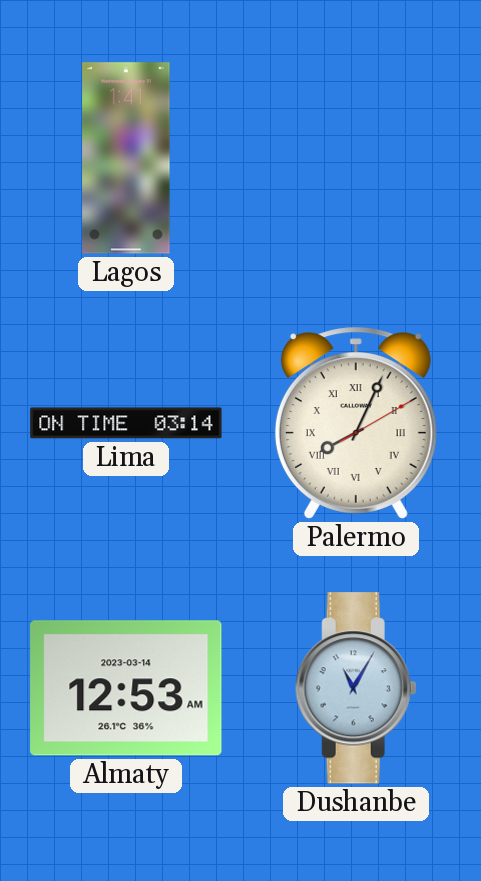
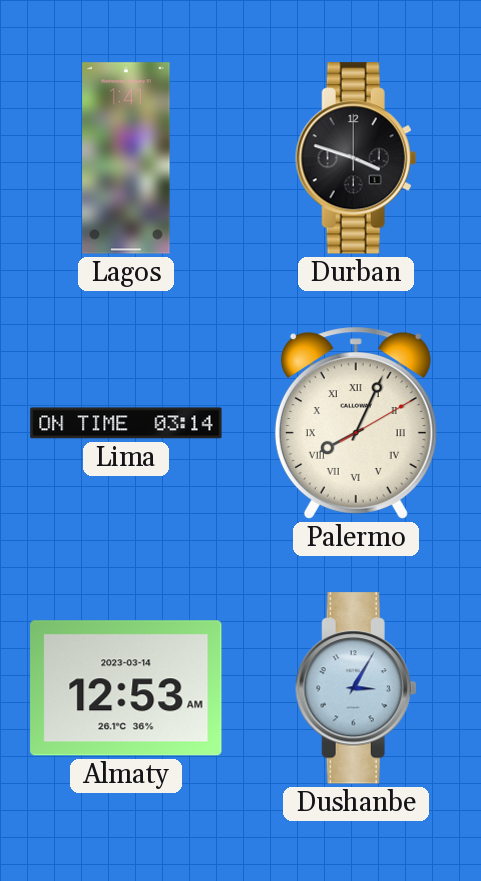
Durban: none -> 3:48
Dushanbe: 11:05 -> 3:05
